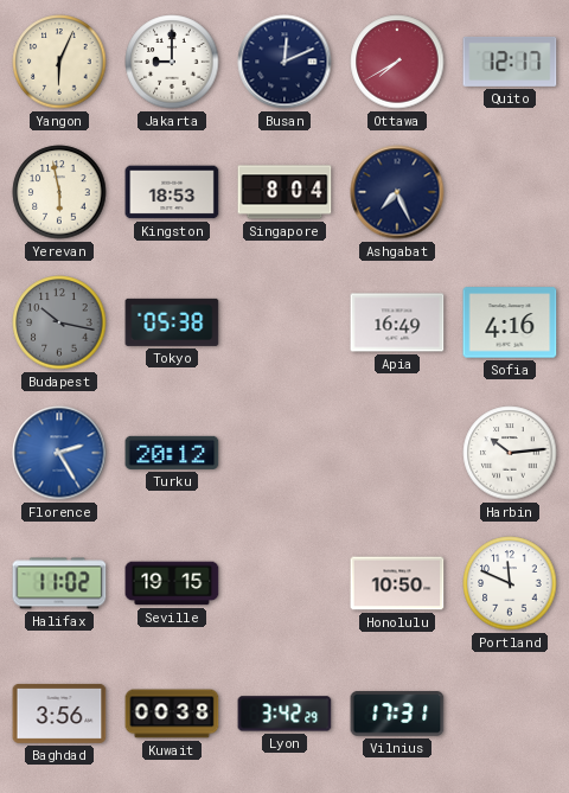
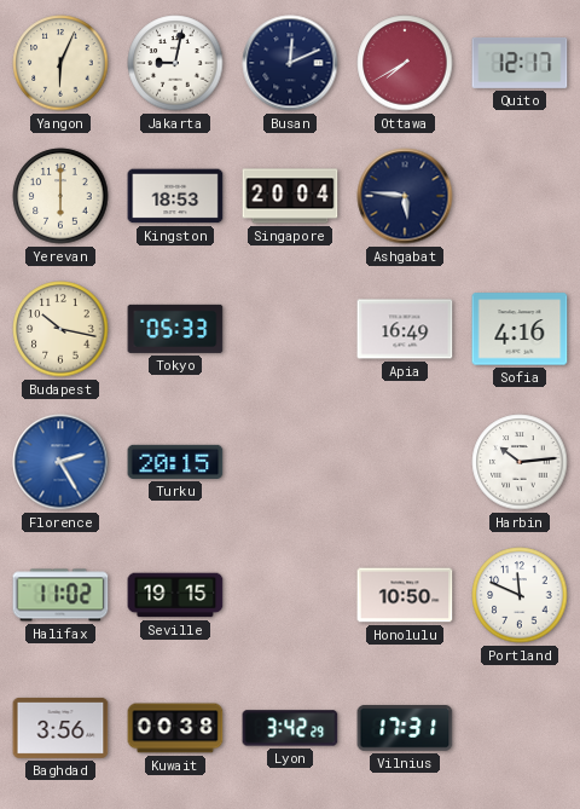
Jakarta: 9:00 -> 9:02
Yerevan: 5:58 -> 6:00
Singapore: 8:04 -> 20:04
Ashgabat: 7:26 -> 5:46
Budapest dial: grey -> cream
Tokyo: 05:38 -> 05:33
Turku: 20:12 -> 20:15
